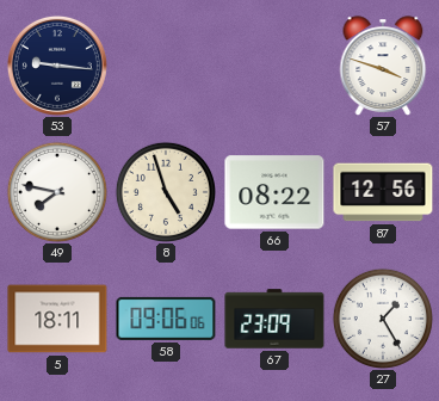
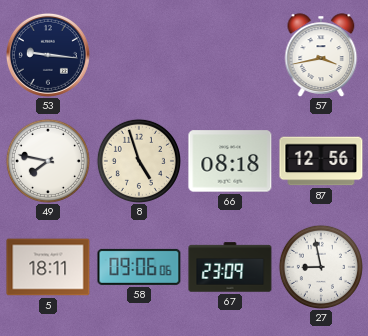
57: 3:48 -> 3:43
66: 08:22 -> 08:18
27: 1:25 -> 8:58
